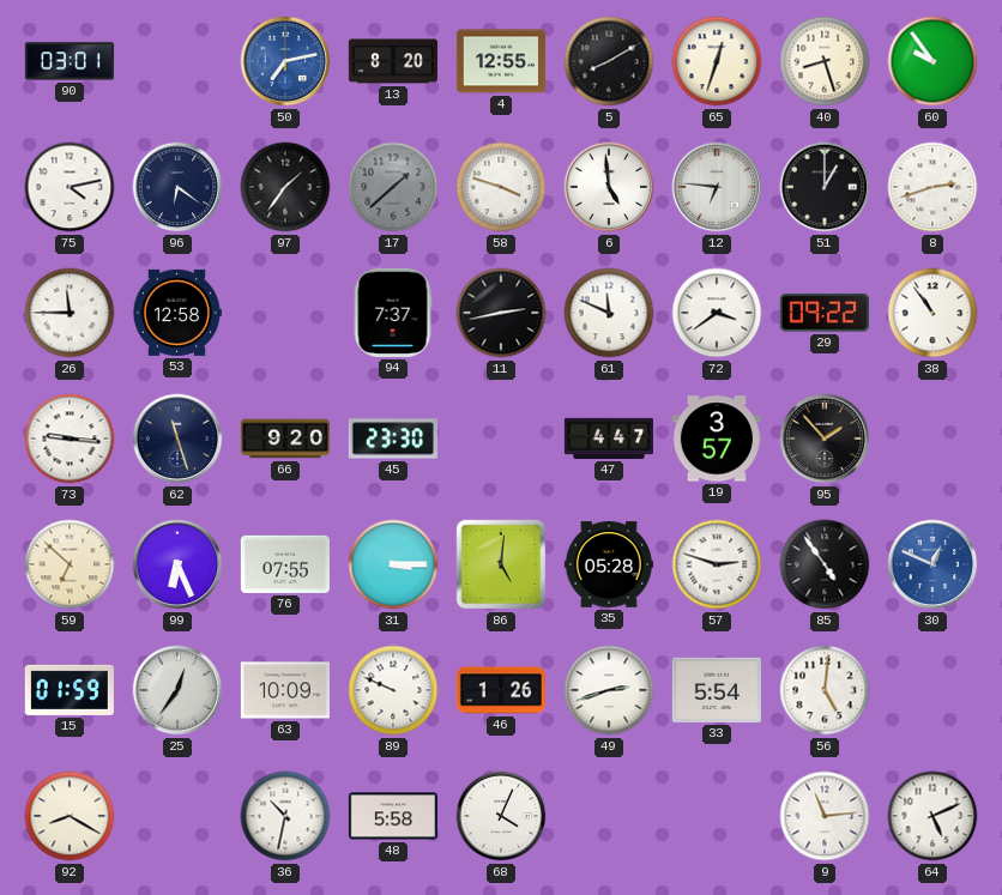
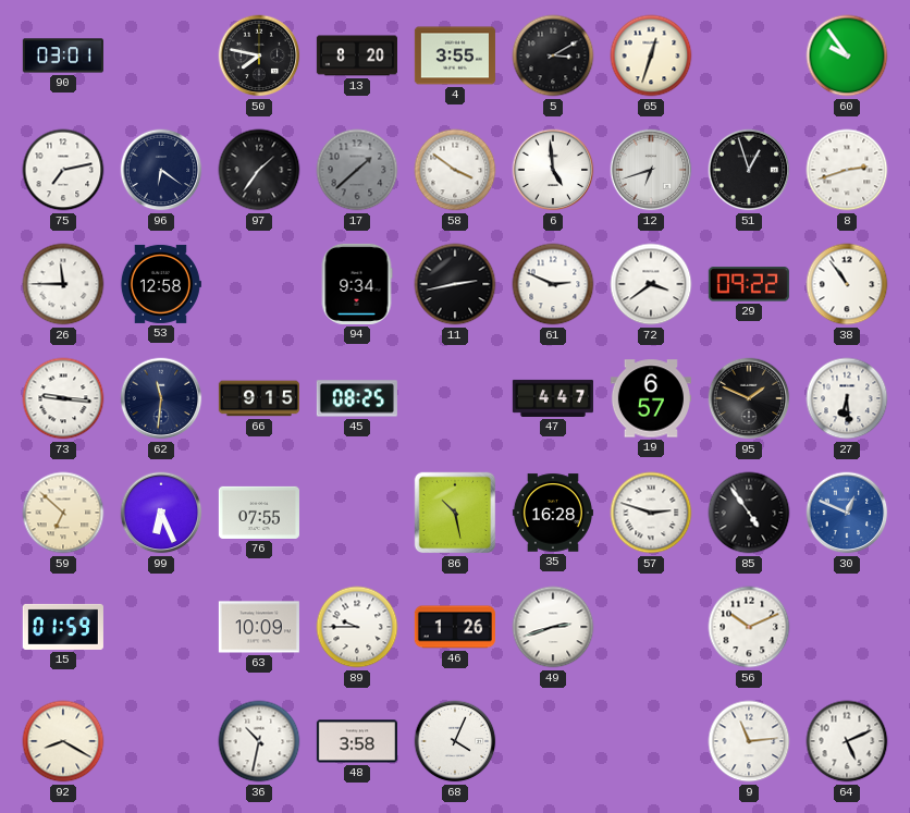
50: 7:13 -> 7:47
50 dial: blue -> black
4: 12:55 -> 3:55
5: 8:10 -> 3:10
40: 8:27 -> none
75: 4:13 -> 7:13
58: 3:48 -> 3:51
12: 6:46 -> 6:42
51: 1:00 -> 12:57
94: 7:37 -> 9:34
61: 11:49 -> 2:49
62: 11:27 -> 11:31
66: 9:20 -> 9:15
45: 23:30 -> 08:25
19: 3:57 -> 6:57
95: 1:53 -> 1:49
27: none -> 6:29
31: 3:15 -> none
86: 5:01 -> 10:28
35: 05:28 -> 16:28
25: 12:36 -> none
89: 9:49 -> 9:45
33: 5:54 -> none
56: 5:01 -> 10:11
48: 5:58 -> 3:58
